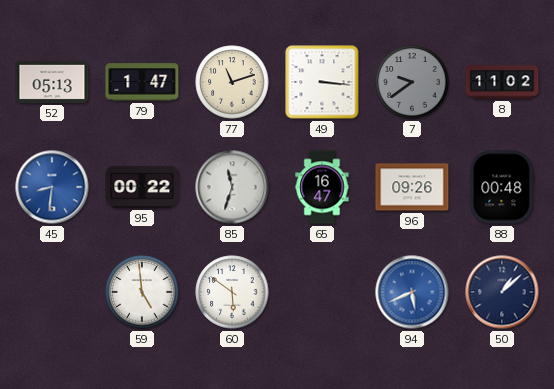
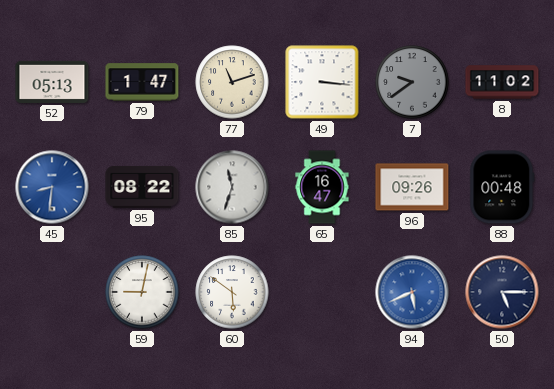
95: 00:22 -> 08:22
59: 4:59 -> 9:02
50: 1:08 -> 5:15
